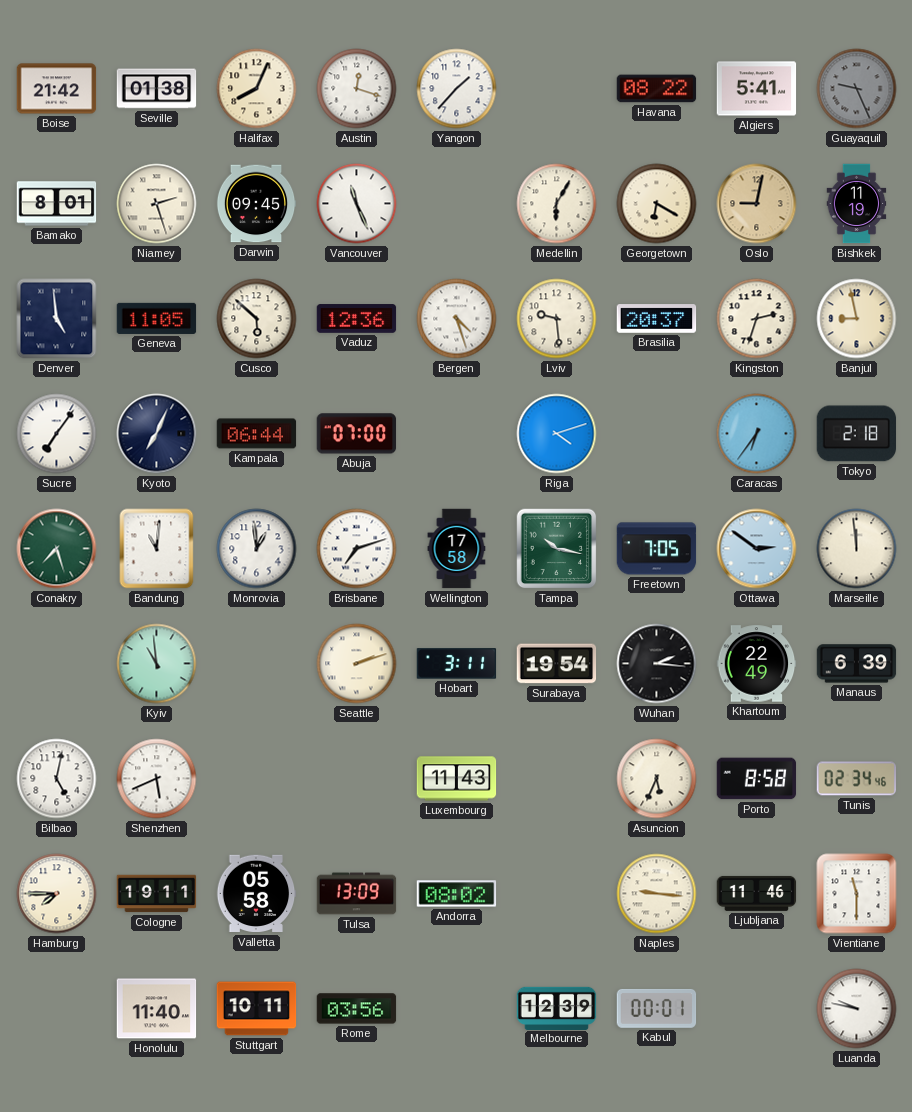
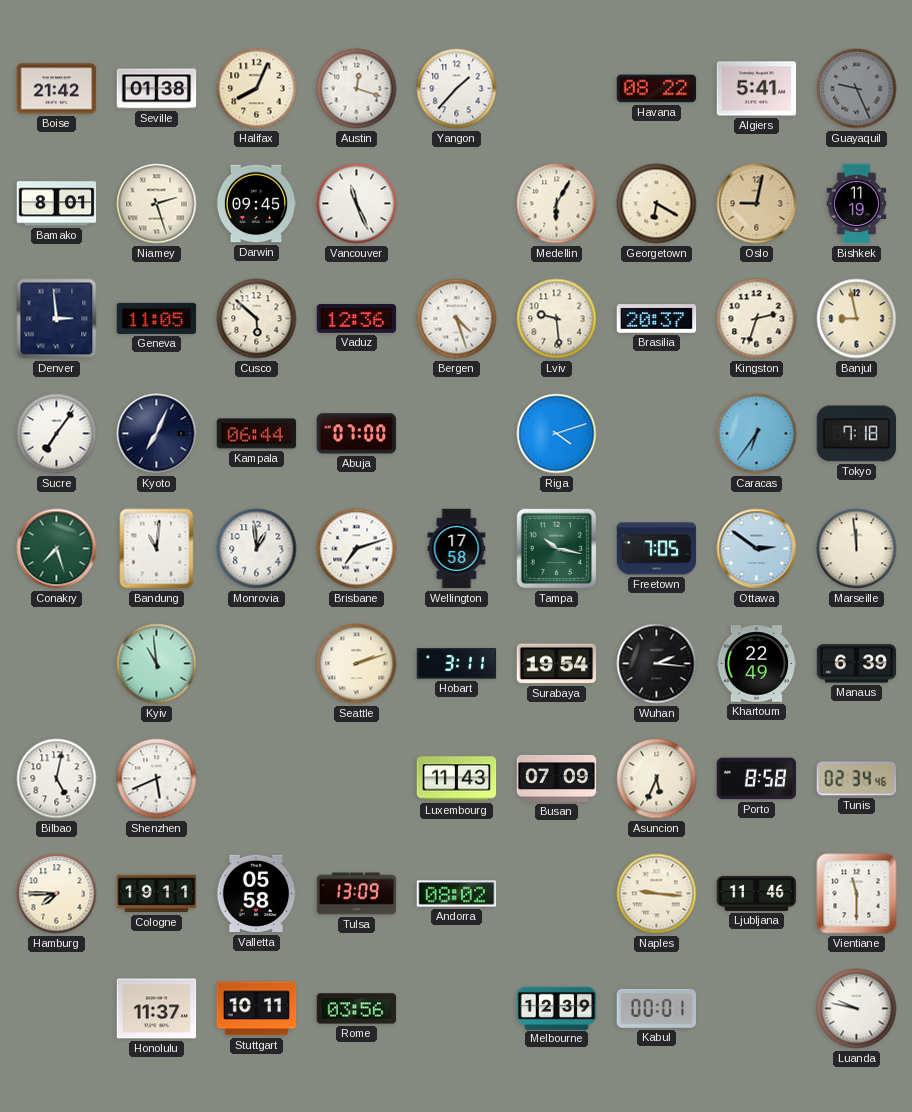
Denver: 4:59 -> 2:59
Tokyo: 2:18 -> 7:18
Busan: none -> 07:09
Honolulu: 11:40 -> 11:37
